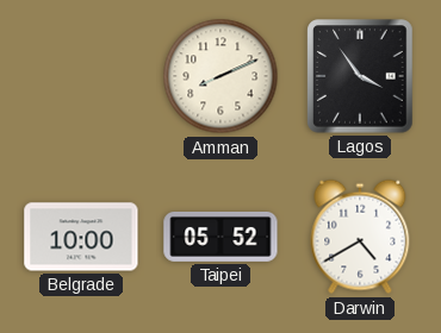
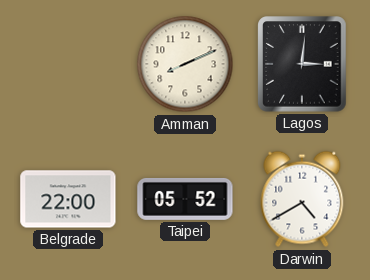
Lagos: 3:54 -> 3:01
Belgrade: 10:00 -> 22:00
